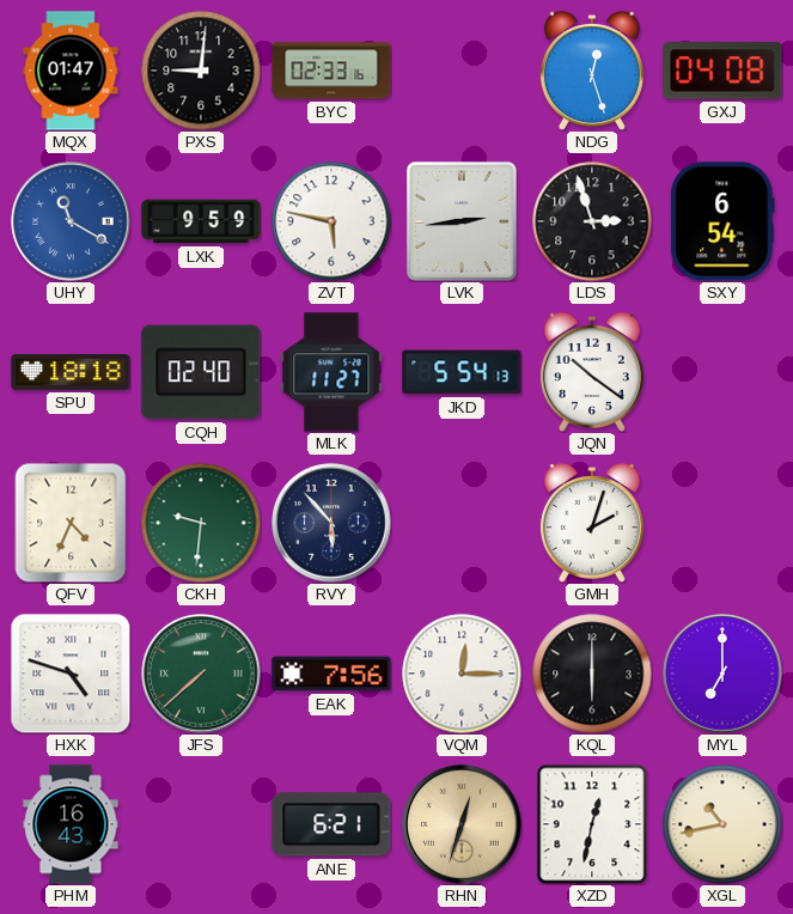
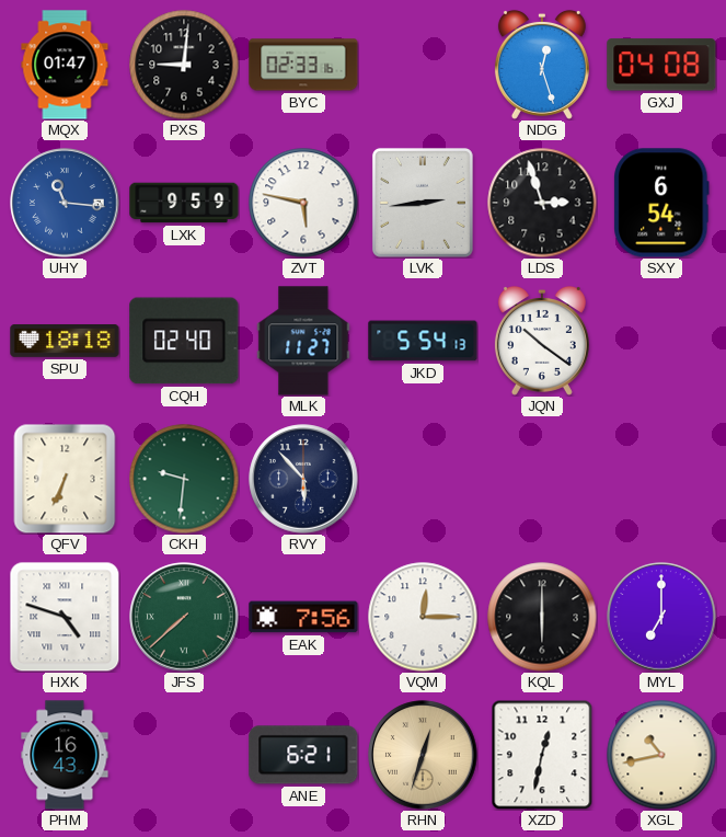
UHY: 11:20 -> 11:16
QFV: 4:34 -> 6:34
GMH: 2:03 -> none
